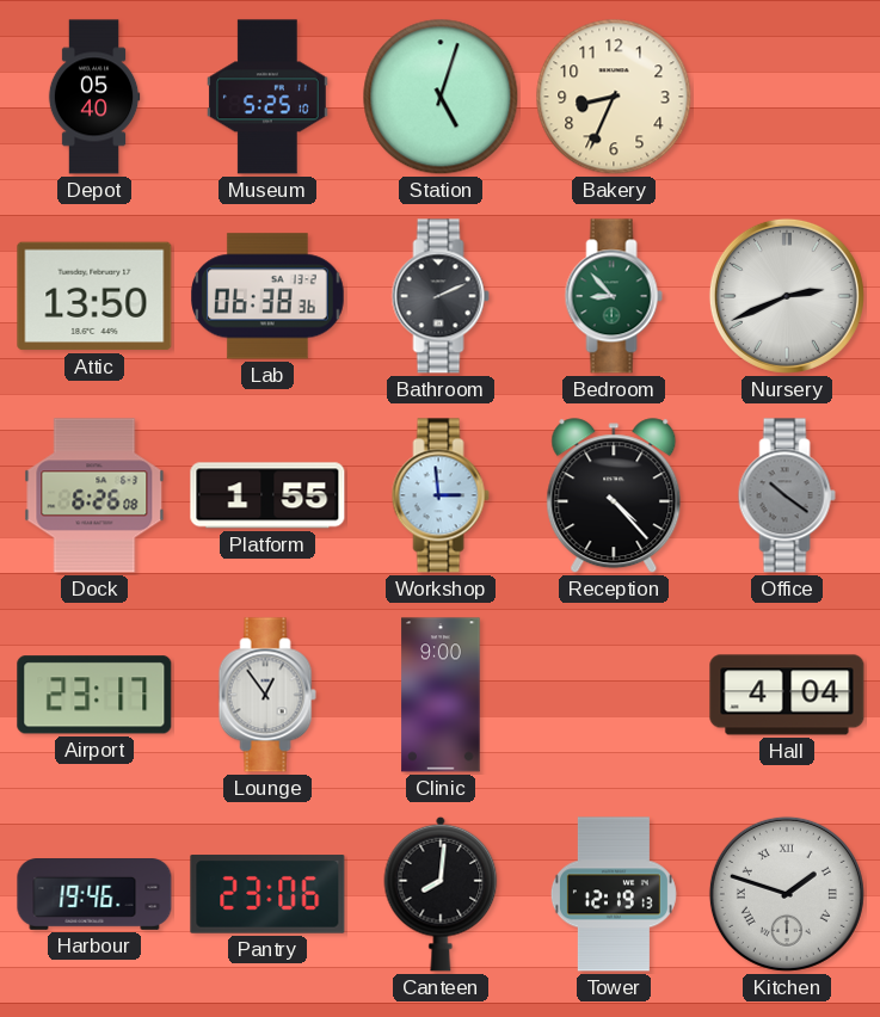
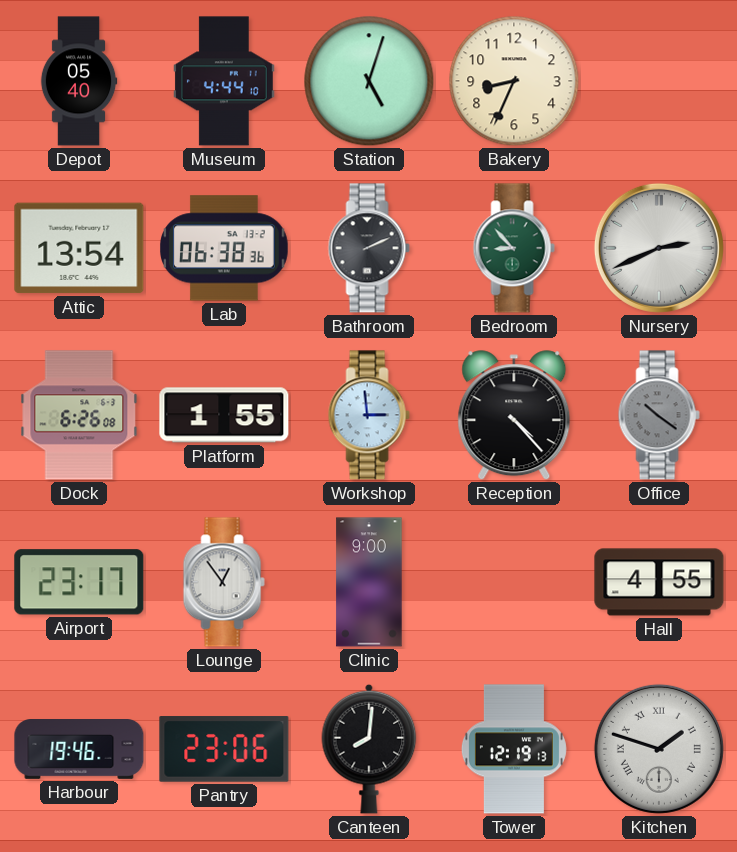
Museum: 5:25 -> 4:44
Attic: 13:50 -> 13:54
Hall: 4:04 -> 4:55
